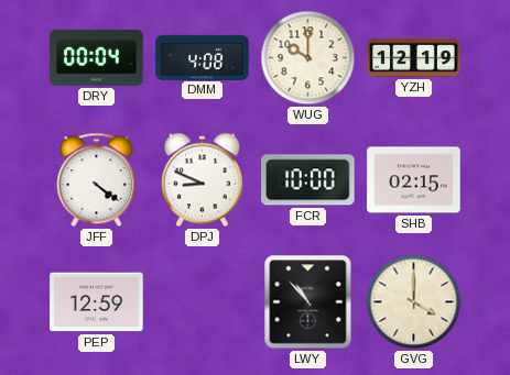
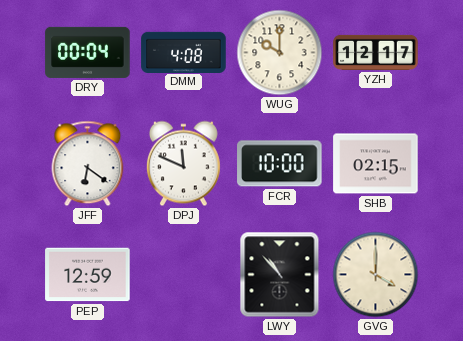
YZH: 12:19 -> 12:17
JFF: 4:21 -> 6:21
DPJ: 8:49 -> 11:49
